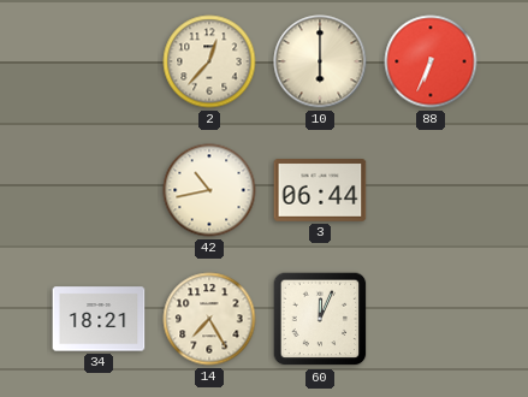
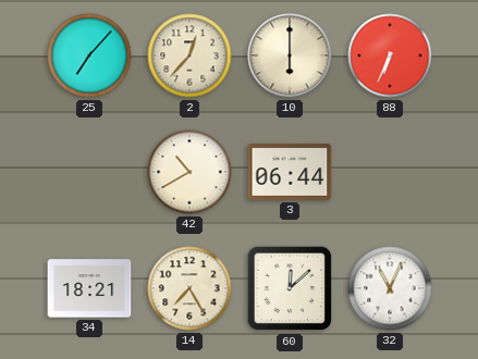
25: none -> 7:07
42: 10:43 -> 10:40
60: 12:04 -> 12:08
32: none -> 11:04
